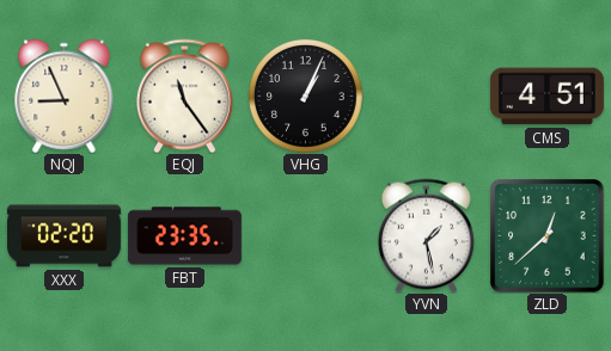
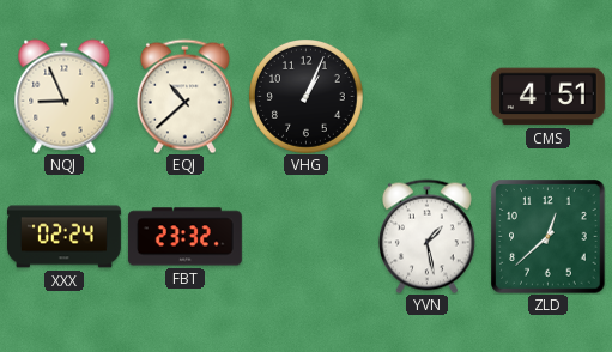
EQJ: 11:24 -> 10:38
XXX: 02:20 -> 02:24
FBT: 23:35 -> 23:32
